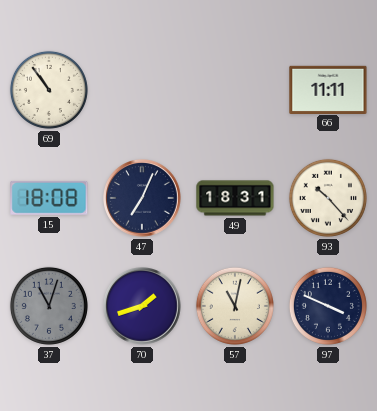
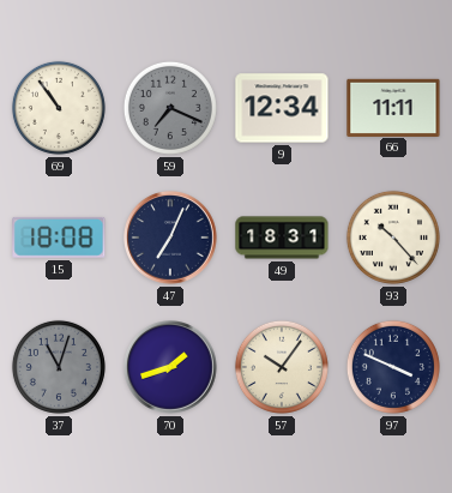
59: none -> 7:19
9: none -> 12:34
57: 11:02 -> 10:06
